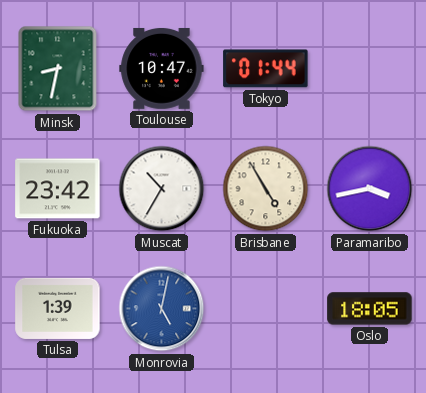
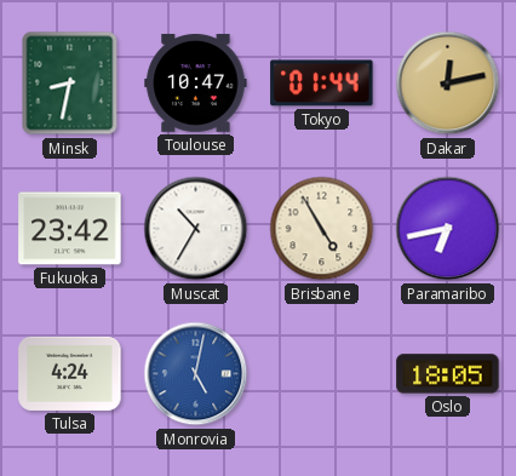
Dakar: none -> 12:13
Paramaribo: 3:43 -> 6:43
Tulsa: 1:39 -> 4:24
